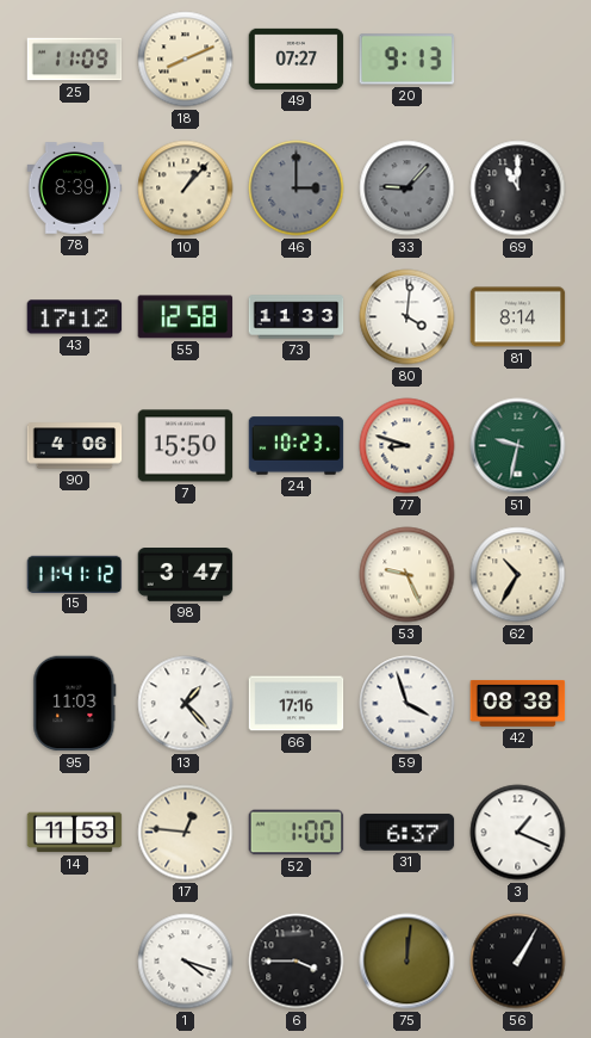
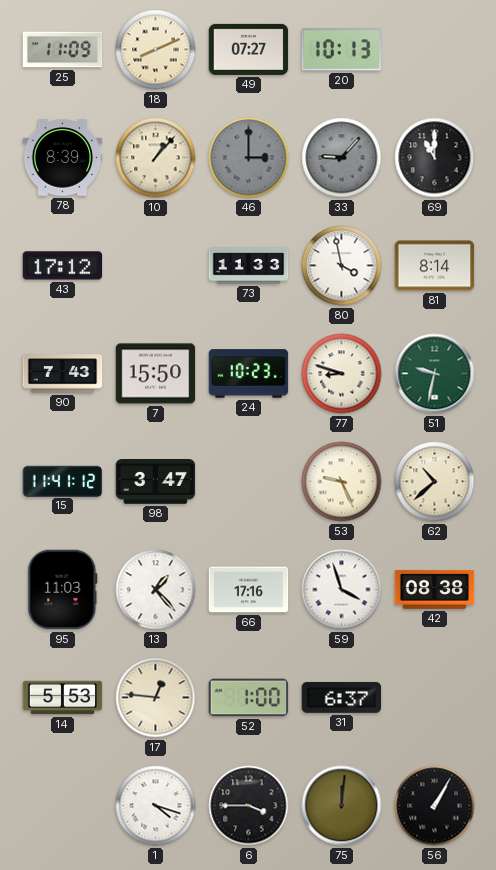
20: 9:13 -> 10:13
55: 12:58 -> none
80: 4:01 -> 3:58
90: 4:06 -> 7:43
62: 10:35 -> 10:38
14: 11:53 -> 5:53
3: 1:19 -> none
